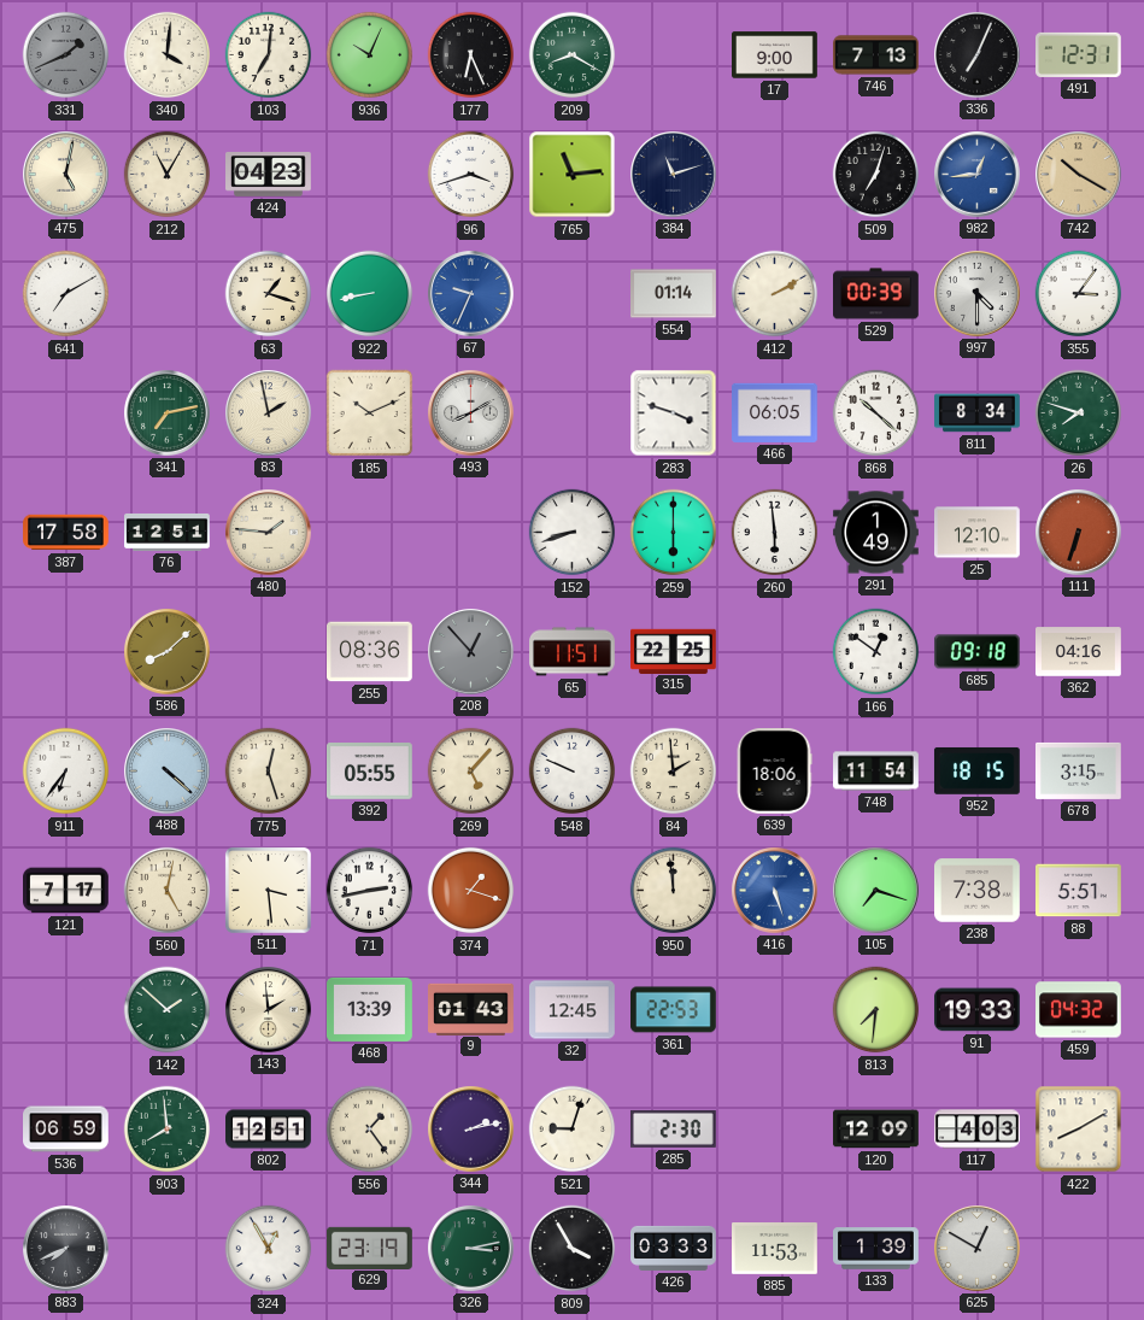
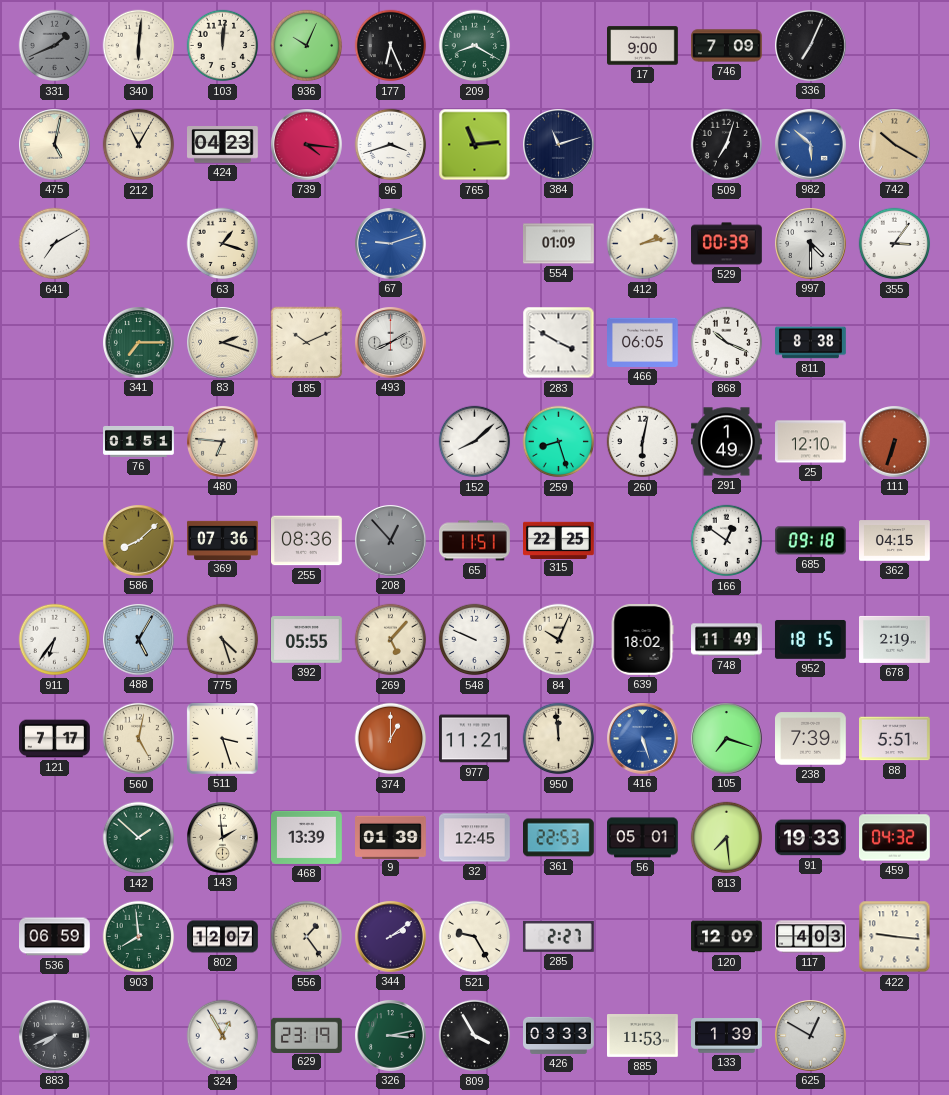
340: 4:01 -> 6:01
103: 7:01 -> 12:01
746: 7:13 -> 7:09
491: 12:31 -> none
739: none -> 4:16
982: 12:44 -> 5:52
922: 8:43 -> none
67: 9:34 -> 9:12
554: 01:14 -> 01:09
412: 2:10 -> 2:13
341: 7:13 -> 7:15
83: 1:58 -> 2:18
283: 3:48 -> 3:50
868: 10:22 -> 10:19
811: 8:34 -> 8:38
26: 7:48 -> none
387: 17:58 -> none
76: 12:51 -> 01:51
480: 1:46 -> 6:46
152: 8:42 -> 8:08
259: 6:00 -> 8:27
260: 5:59 -> 6:02
369: none -> 07:36
362: 04:16 -> 04:15
488: 4:22 -> 5:05
775: 12:27 -> 4:27
84: 1:59 -> 10:04
639: 18:06 -> 18:02
748: 11:54 -> 11:49
678: 3:15 -> 2:19
511: 3:29 -> 3:27
71: 2:43 -> none
374: 1:18 -> 1:00
977: none -> 11:21
238: 7:38 -> 7:39
9: 01:43 -> 01:39
56: none -> 05:01
813: 7:31 -> 7:29
802: 12:51 -> 12:07
344: 2:13 -> 2:09
521: 9:03 -> 9:25
285: 2:30 -> 2:27
422: 8:10 -> 9:16
